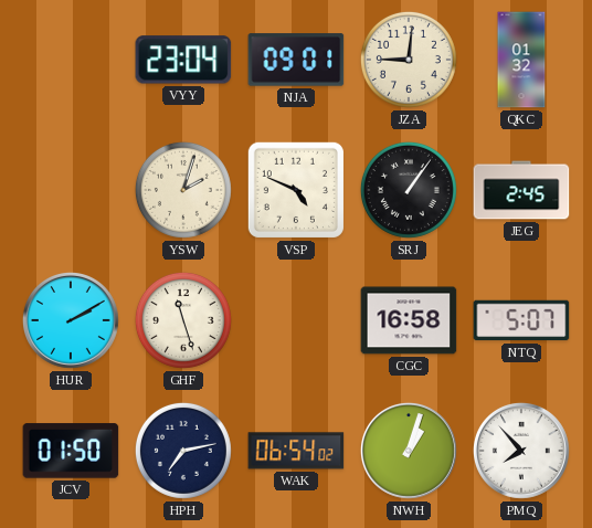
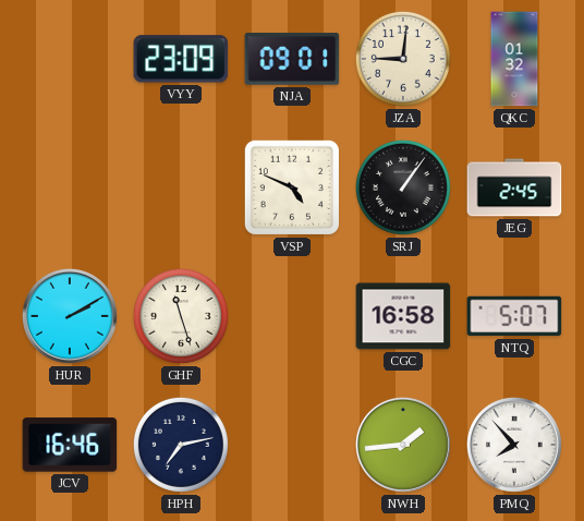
VYY: 23:04 -> 23:09
YSW: 2:03 -> none
JCV: 01:50 -> 16:46
WAK: 06:54 -> none
NWH: 1:03 -> 1:44
